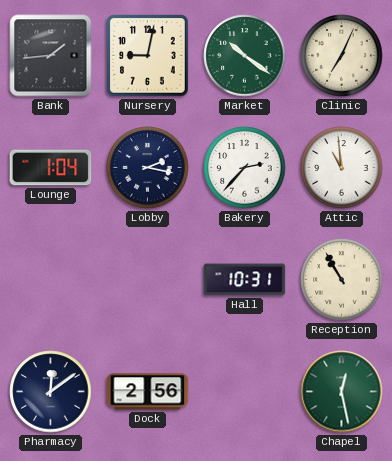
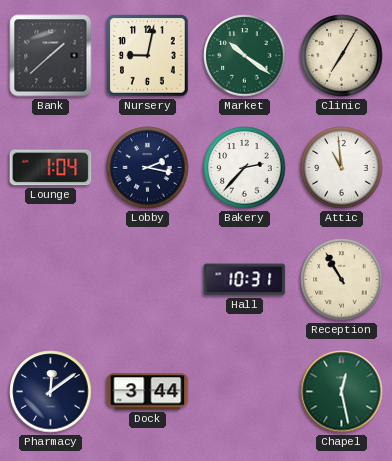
Bank: 1:44 -> 1:38
Clinic: 7:04 -> 7:05
Dock: 2:56 -> 3:44
